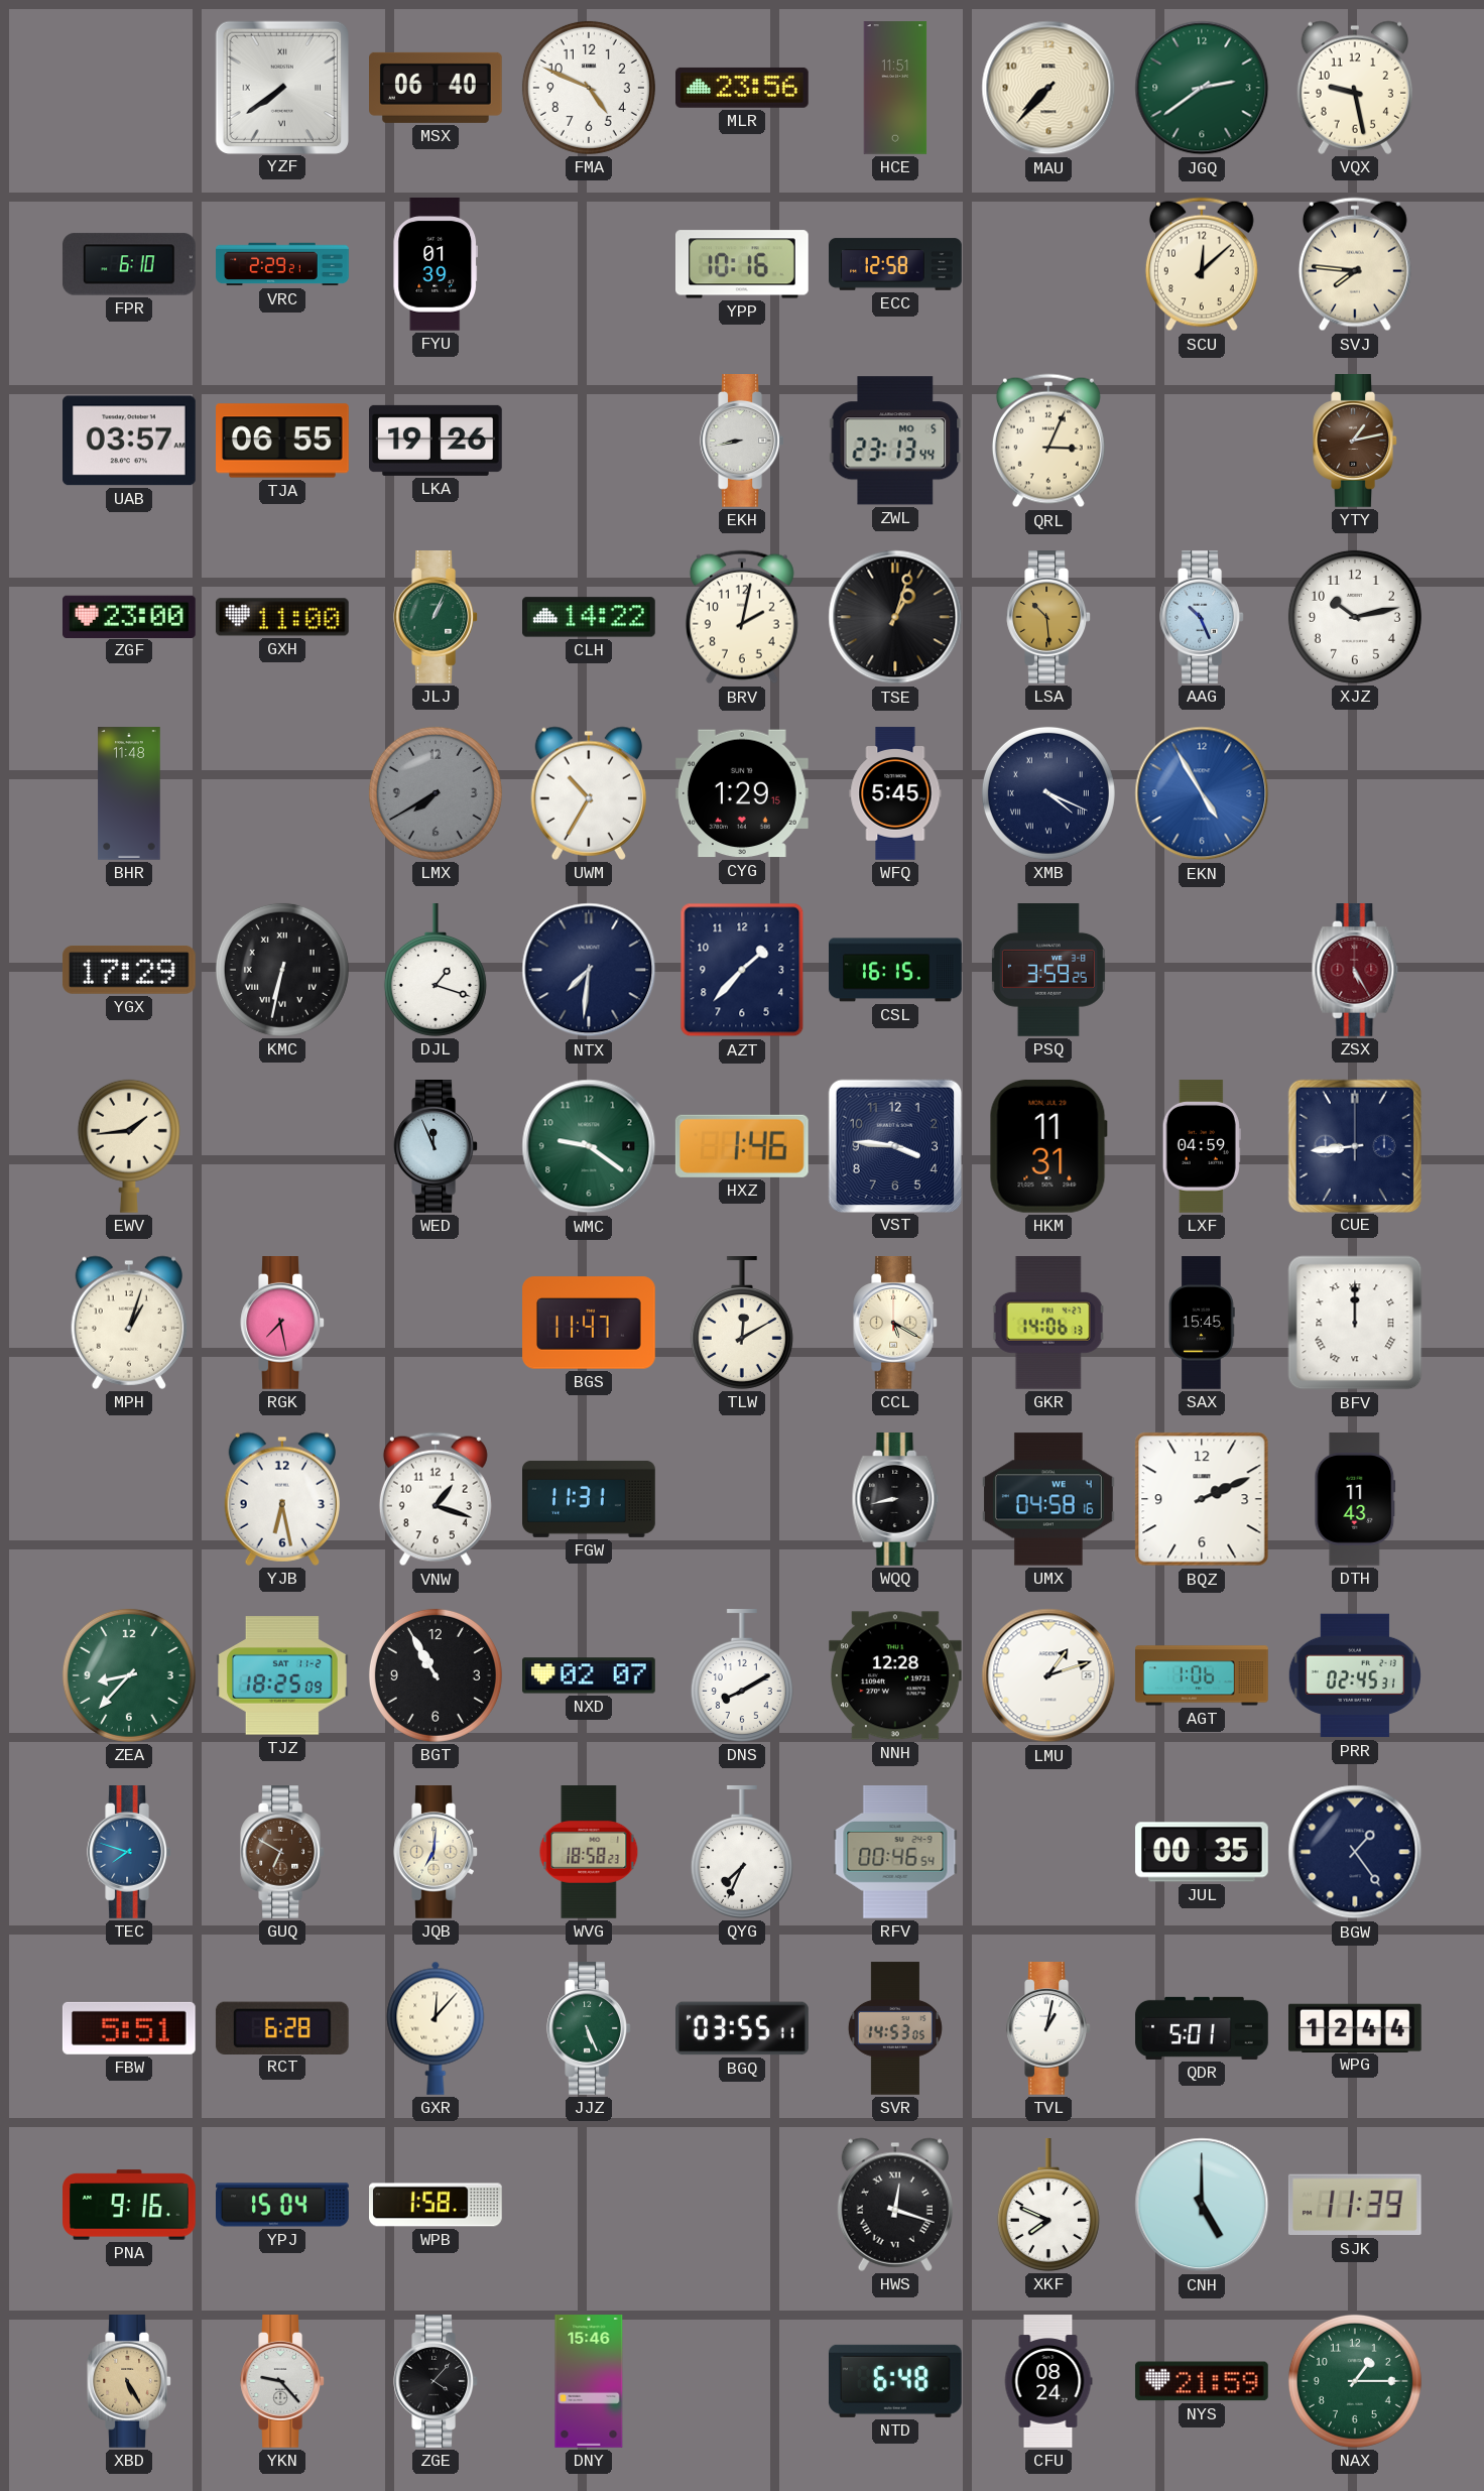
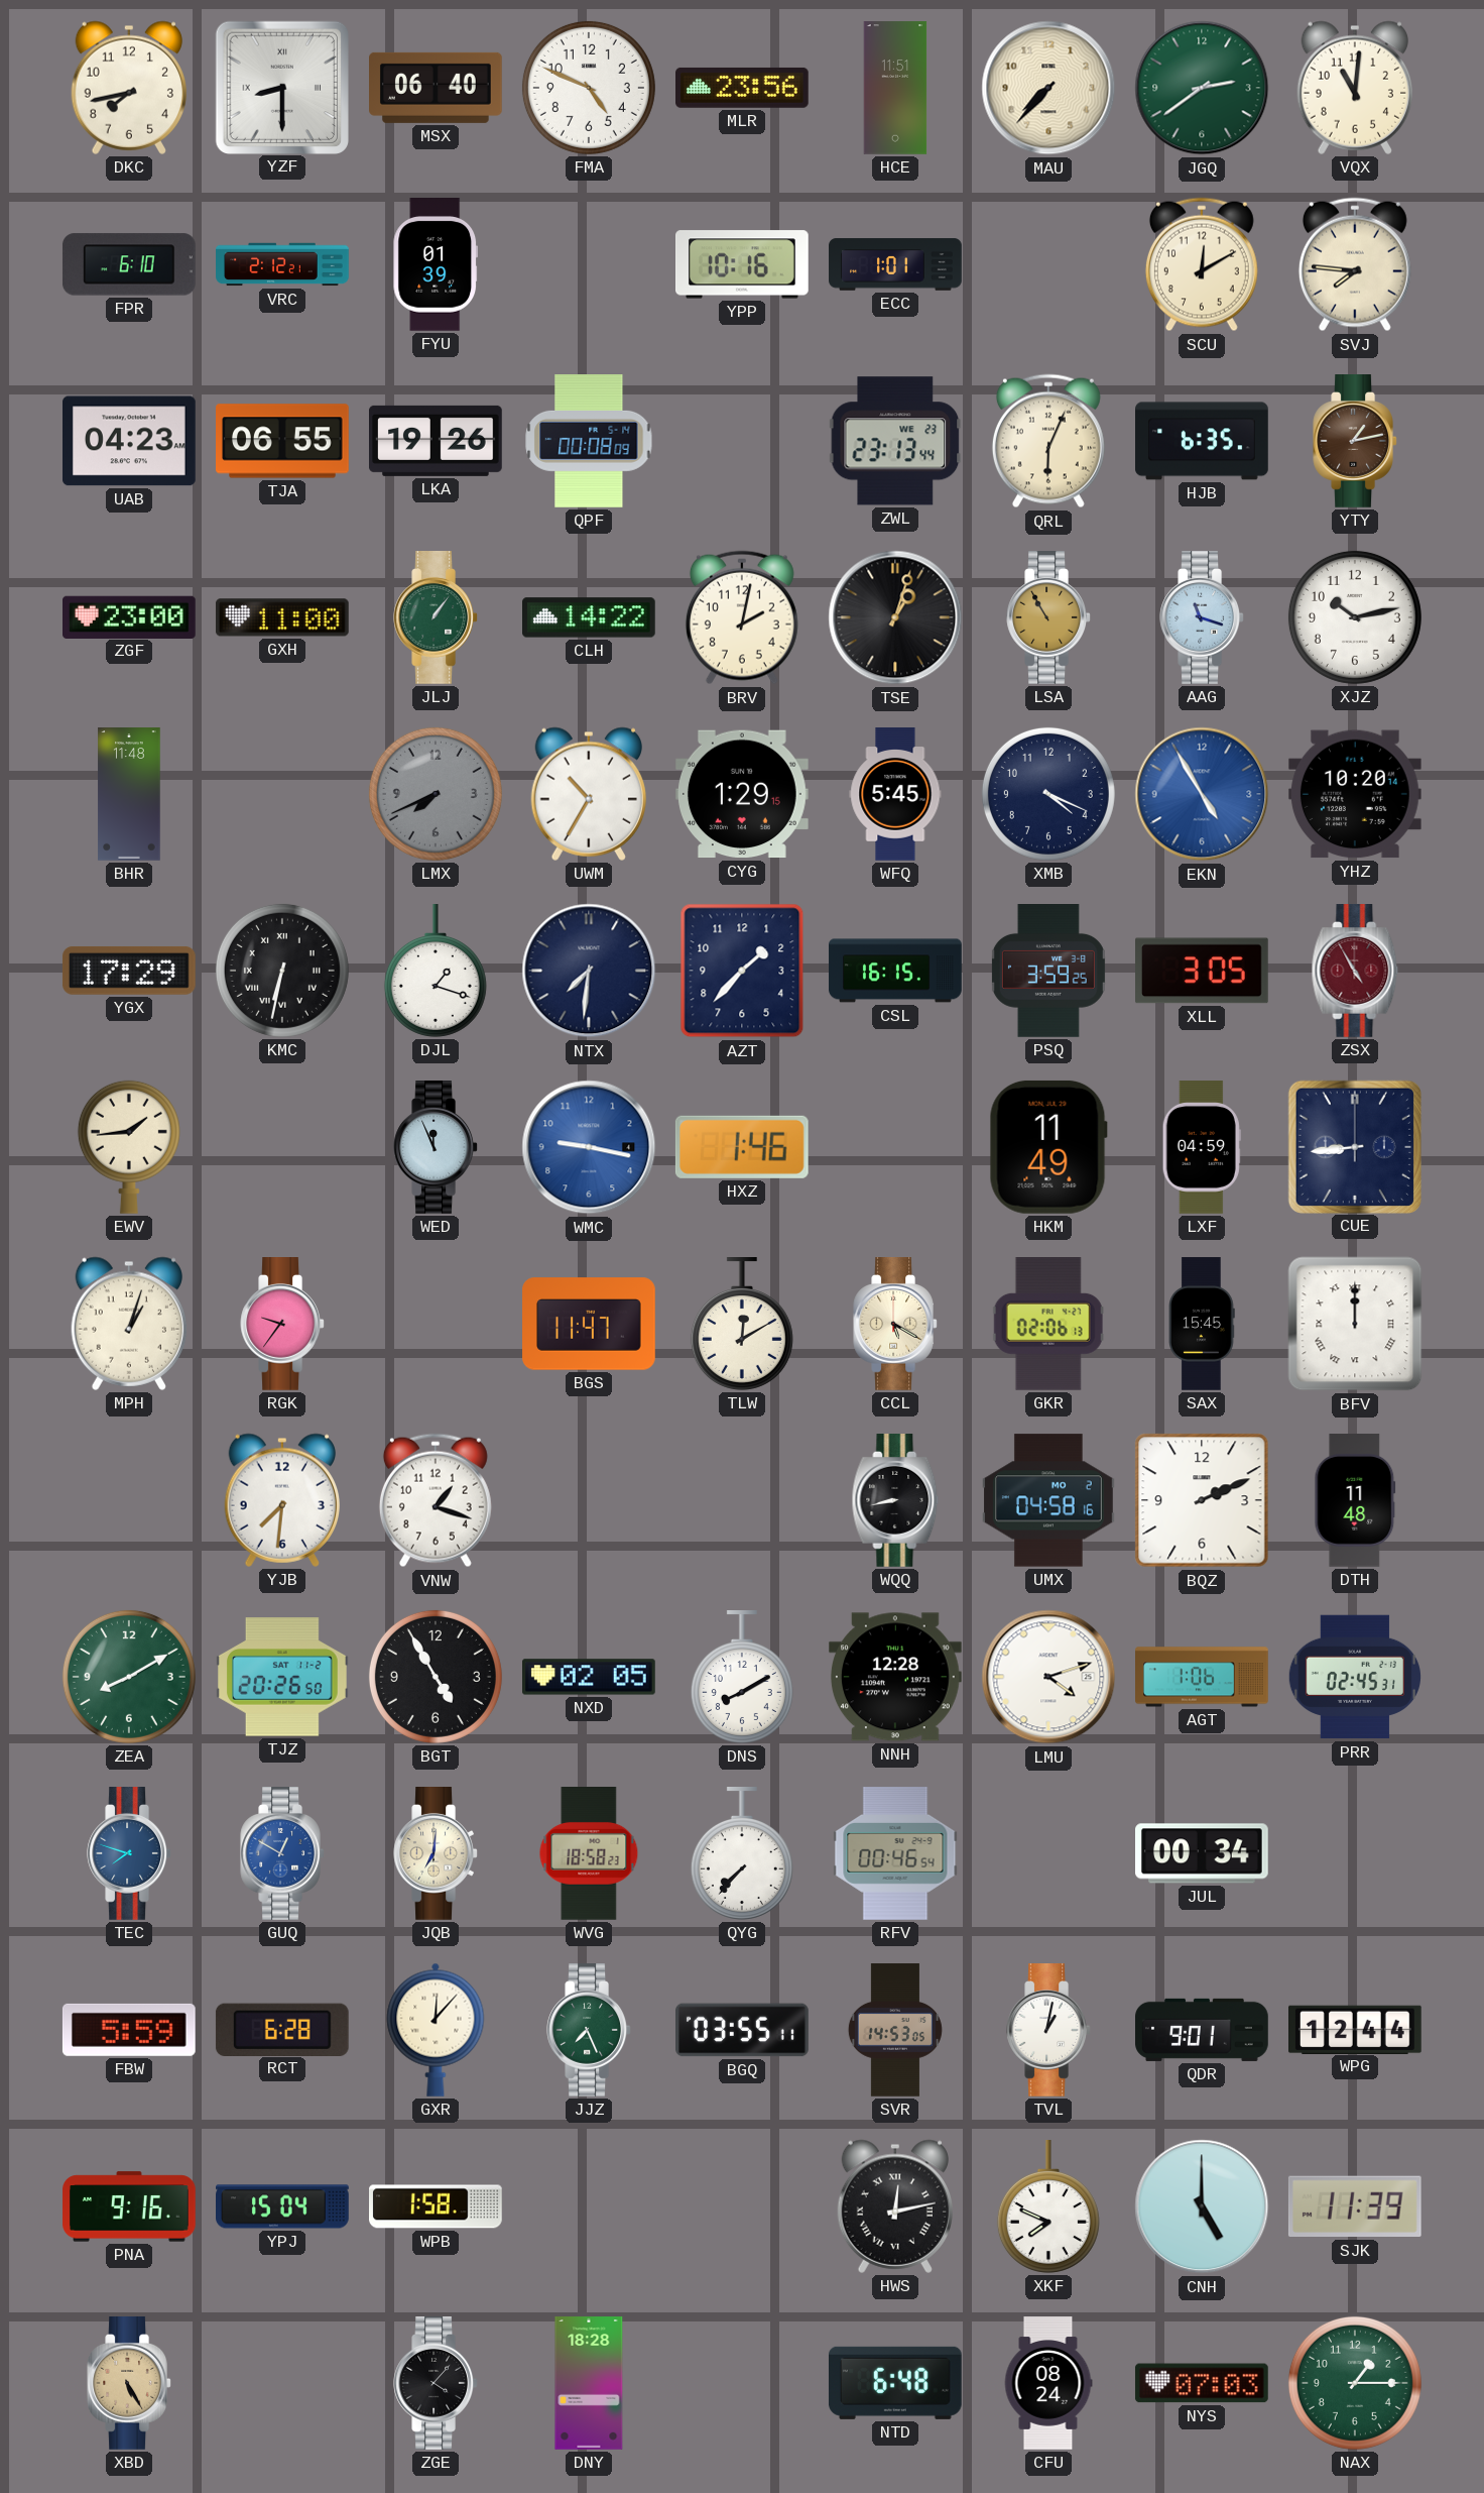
DKC: none -> 7:43
YZF: 7:39 -> 8:30
VQX: 9:28 -> 11:01
VRC: 2:29 -> 2:12
ECC: 12:58 -> 1:01
SCU: 12:08 -> 12:10
UAB: 03:57 -> 04:23
QPF: none -> 00:08
EKH: 8:43 -> none
ZWL date: MO 5 -> WE 23
QRL: 3:04 -> 6:04
HJB: none -> 6:35
JLJ: 1:04 -> 1:06
LSA: 10:29 -> 10:55
AAG: 10:26 -> 11:18
LMX: 7:40 -> 7:41
XMB numerals: Roman -> Arabic
YHZ: none -> 10:20
XLL: none -> 3:05
ZSX: 5:25 -> 4:55
WMC: 9:21 -> 9:17
WMC dial: green -> blue
VST: 3:46 -> none
HKM: 11:31 -> 11:49
RGK: 7:28 -> 9:36
GKR: 14:06 -> 02:06
YJB: 6:28 -> 7:31
FGW: 11:31 -> none
UMX date: WE 4 -> MO 2
DTH: 11:43 -> 11:48
ZEA: 8:37 -> 8:10
TJZ: 18:25 -> 20:26
BGT: 10:55 -> 4:55
NXD: 02:07 -> 02:05
LMU: 1:12 -> 4:12
GUQ: 6:50 -> 12:50
GUQ dial: brown -> blue
QYG: 7:34 -> 7:37
JUL: 00:35 -> 00:34
BGW: 1:24 -> none
FBW: 5:51 -> 5:59
JJZ: 5:26 -> 7:26
QDR: 5:01 -> 9:01
HWS: 12:18 -> 12:13
YKN: 9:23 -> none
DNY: 15:46 -> 18:28
NYS: 21:59 -> 07:03
